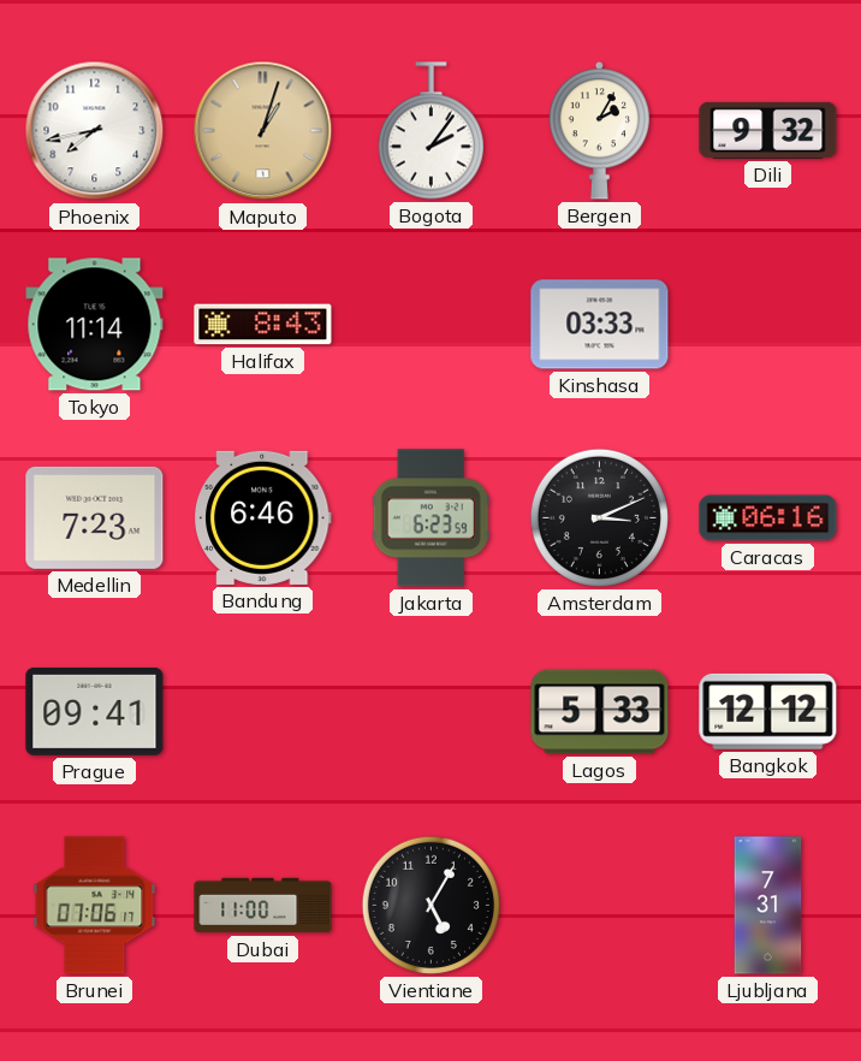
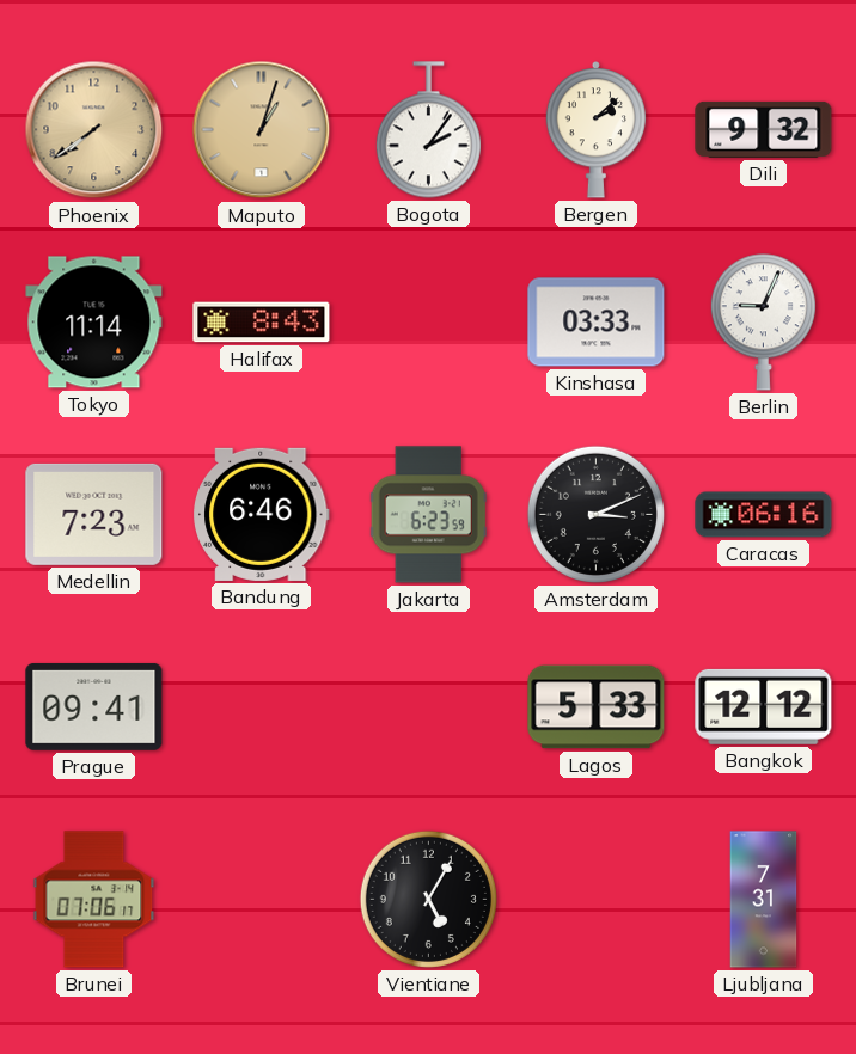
Phoenix: 7:43 -> 7:39
Phoenix dial: white -> champagne
Bergen: 2:05 -> 2:08
Berlin: none -> 9:04
Dubai: 11:00 -> none
